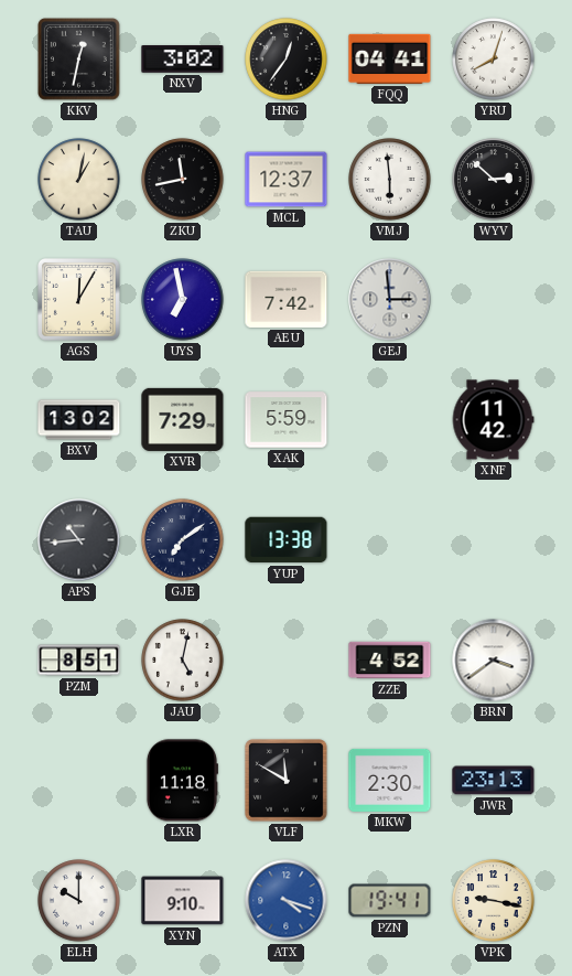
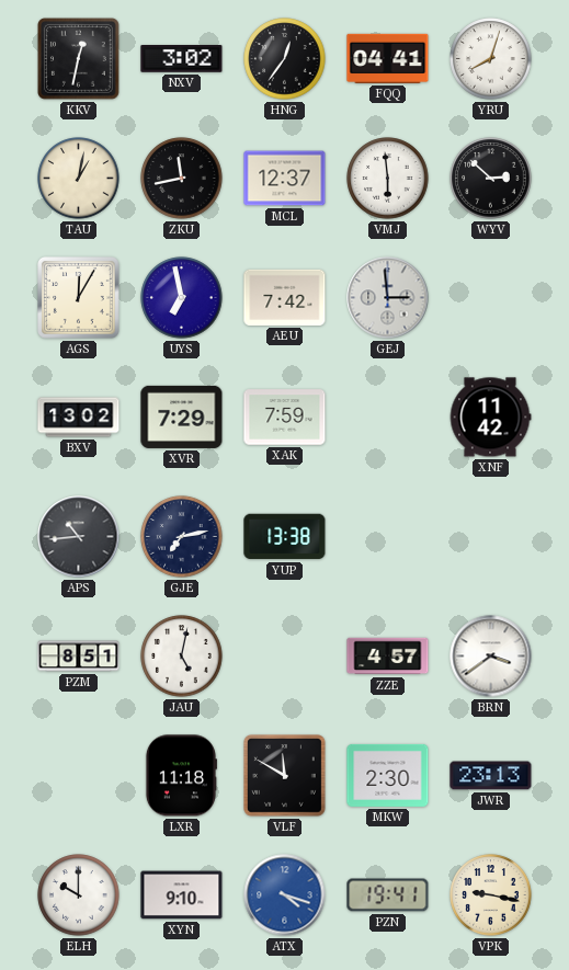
XAK: 5:59 -> 7:59
GJE: 7:09 -> 7:13
ZZE: 4:52 -> 4:57
